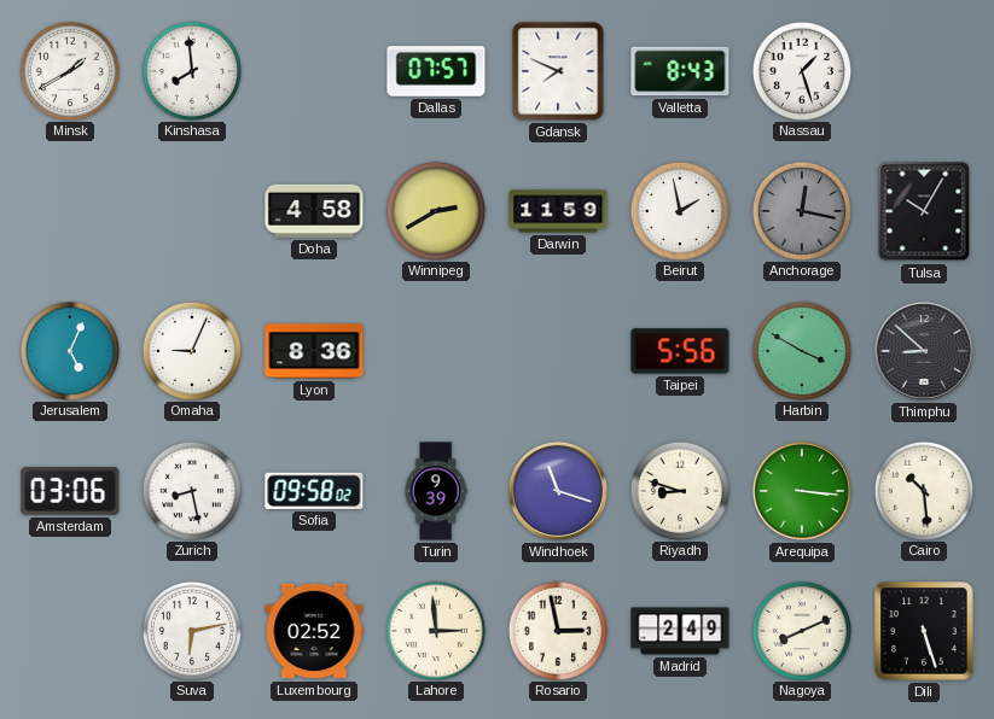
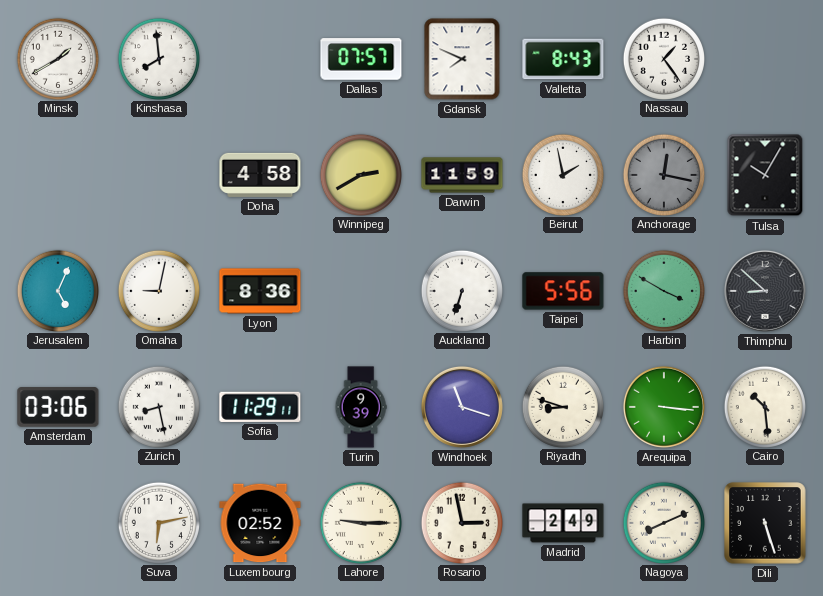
Nassau: 1:27 -> 1:24
Omaha: 9:04 -> 9:02
Auckland: none -> 6:33
Sofia: 09:58 -> 11:29
Lahore: 2:59 -> 9:15
